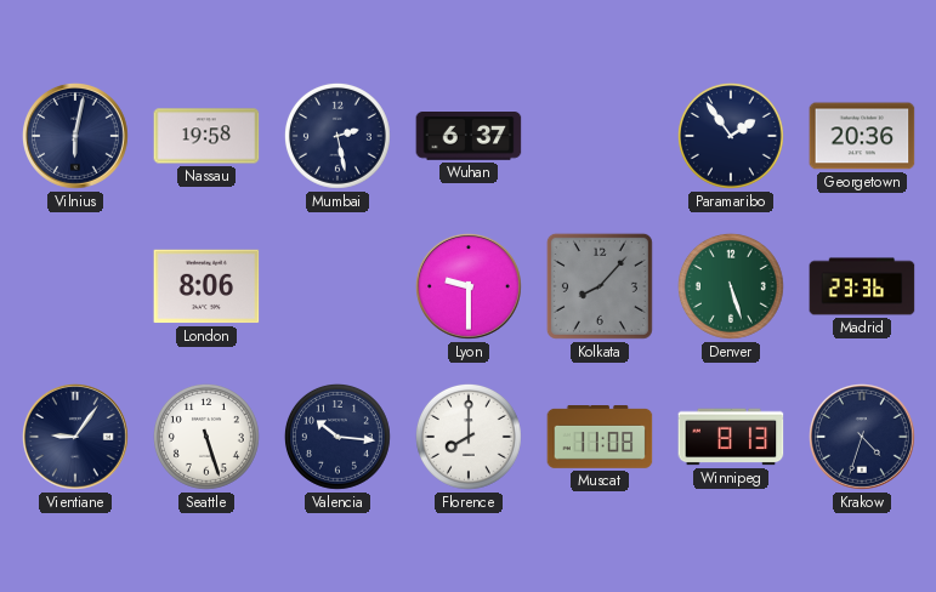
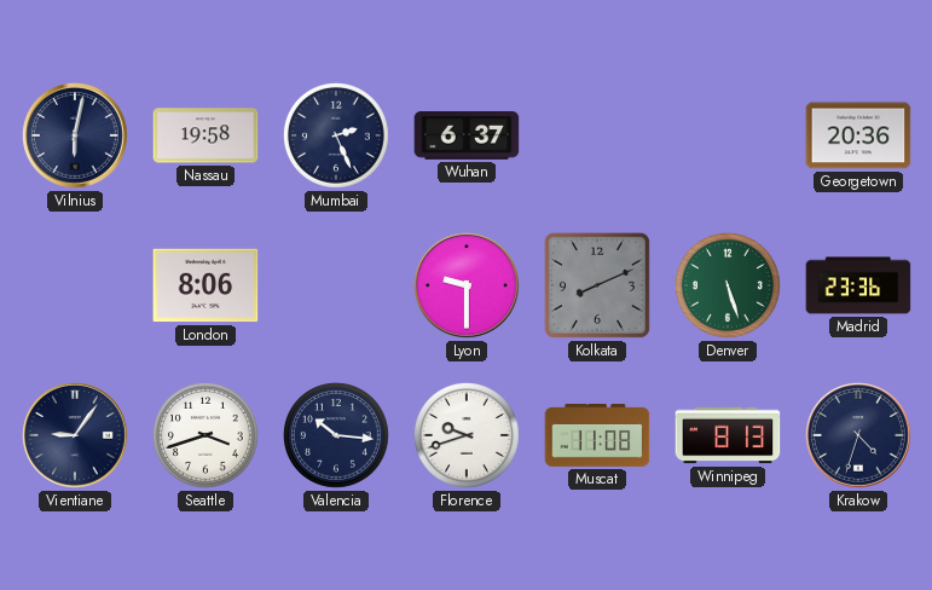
Mumbai: 2:28 -> 2:26
Paramaribo: 1:54 -> none
Kolkata: 8:07 -> 8:11
Seattle: 5:27 -> 3:42
Florence: 8:00 -> 9:42
